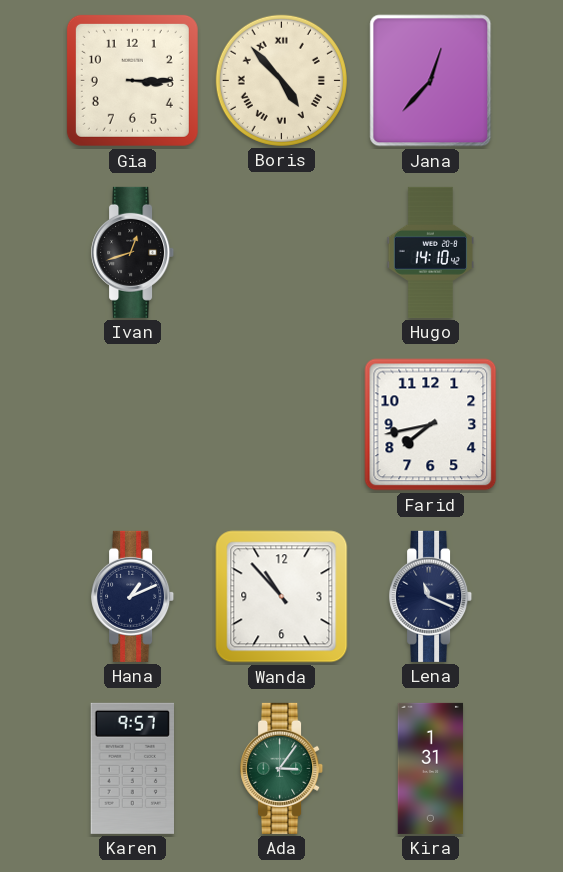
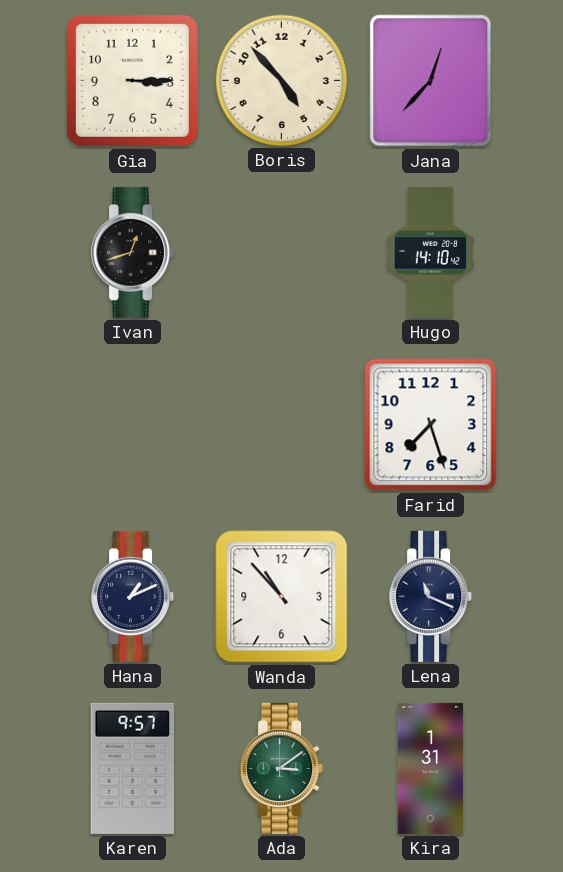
Boris numerals: Roman -> Arabic
Farid: 7:43 -> 7:27
Ada: 3:06 -> 3:09
